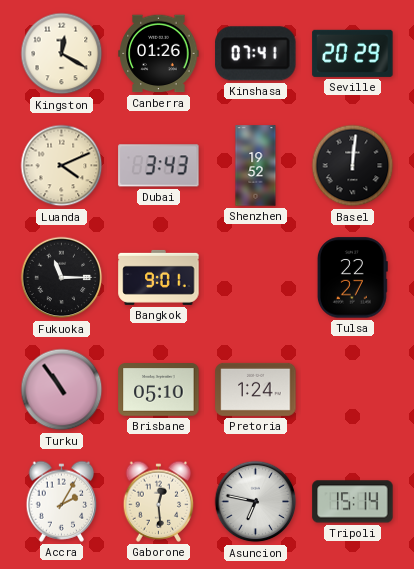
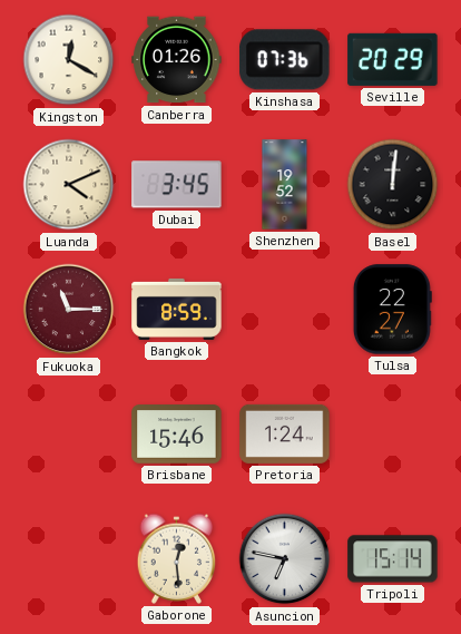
Kinshasa: 07:41 -> 07:36
Dubai: 3:43 -> 3:45
Fukuoka dial: black -> burgundy
Bangkok: 9:01 -> 8:59
Turku: 10:54 -> none
Brisbane: 05:10 -> 15:46
Accra: 2:05 -> none
